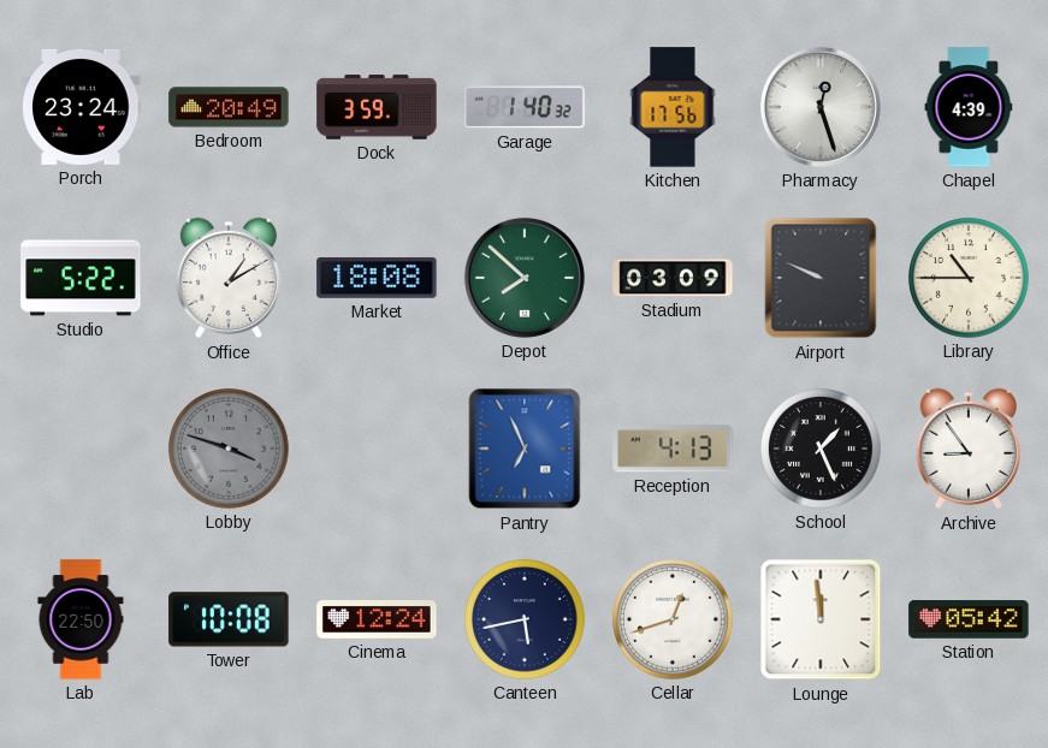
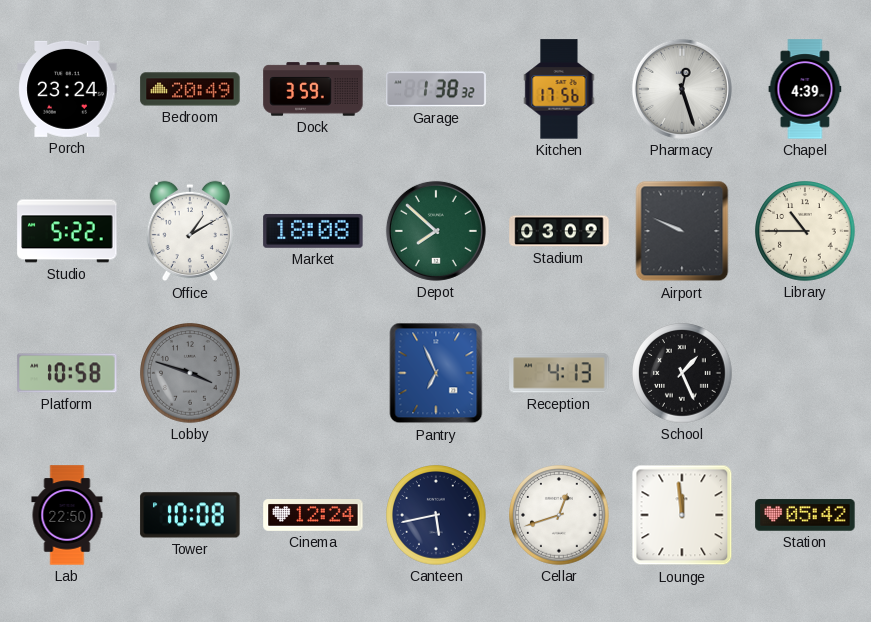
Garage: 1:40 -> 1:38
Platform: none -> 10:58
Archive: 8:54 -> none
